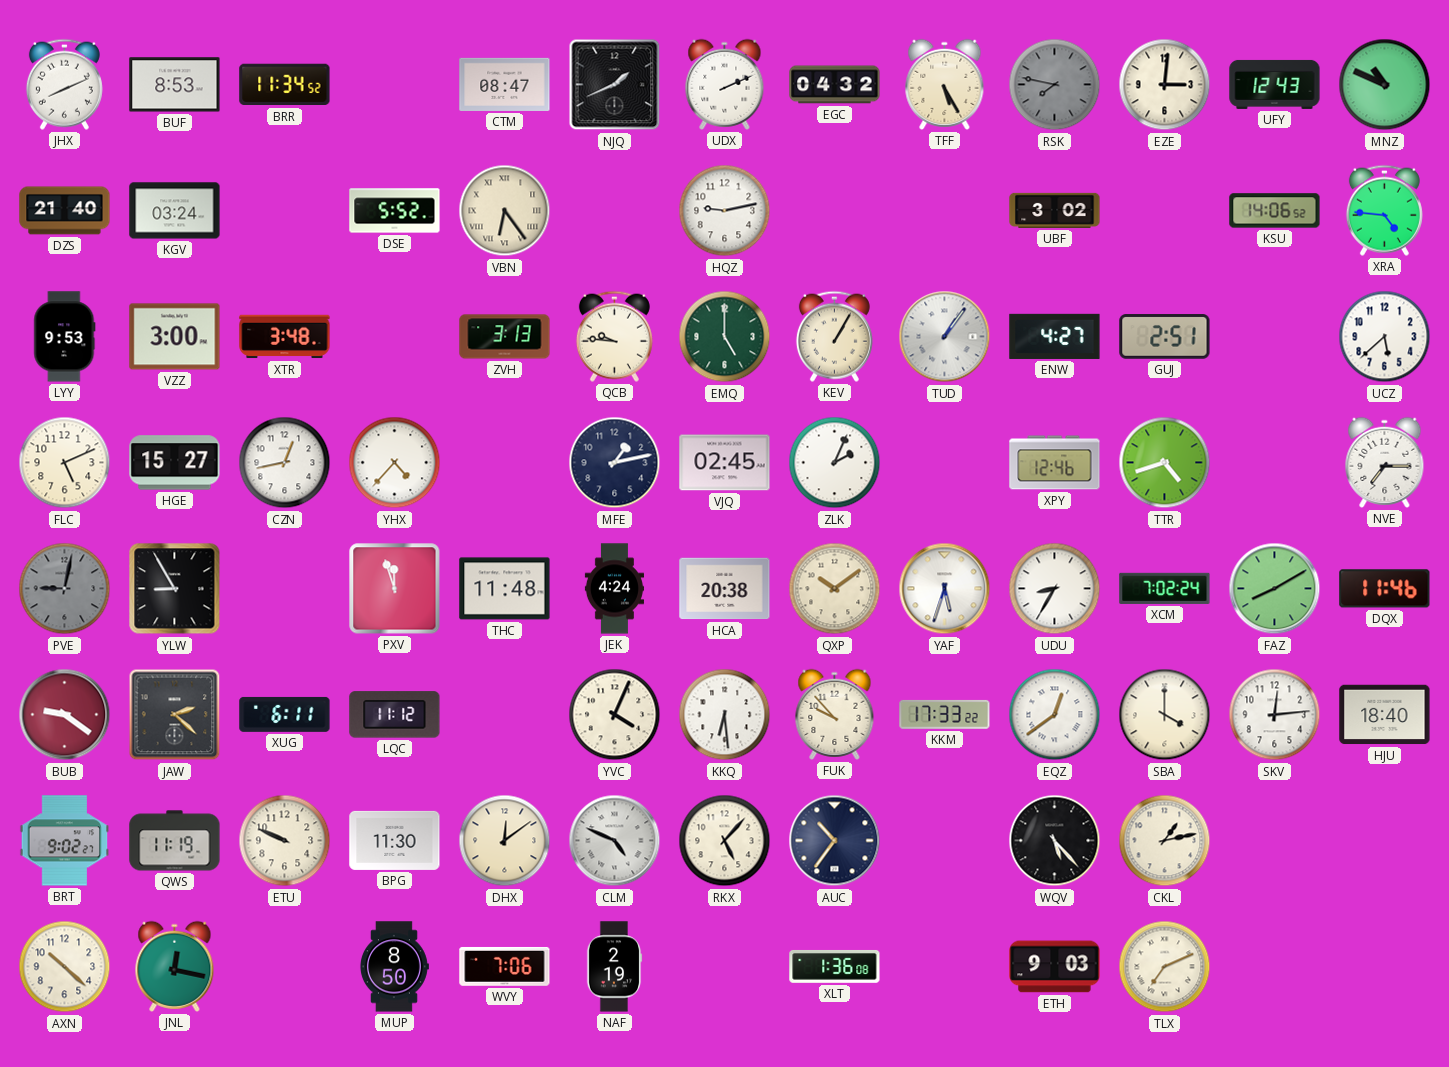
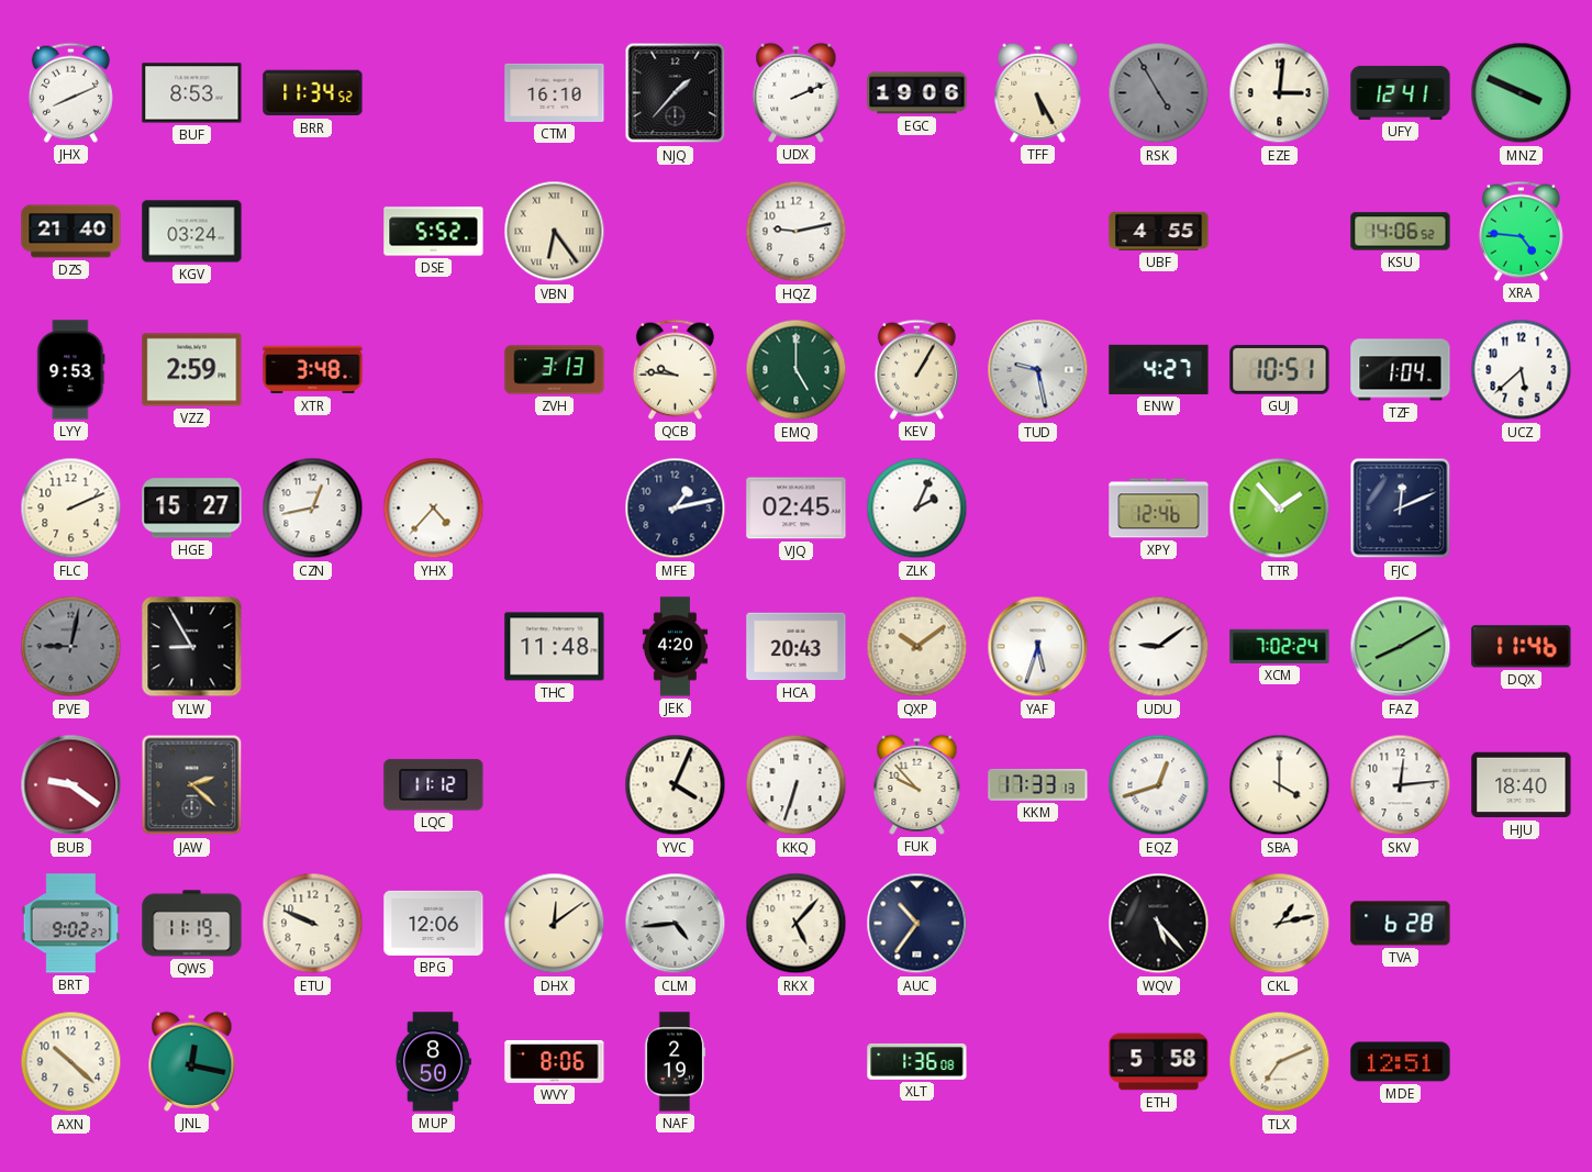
CTM: 08:47 -> 16:10
NJQ: 1:41 -> 1:37
EGC: 04:32 -> 19:06
RSK: 7:47 -> 4:55
UFY: 12:43 -> 12:41
MNZ: 10:49 -> 3:49
UBF: 3:02 -> 4:55
VZZ: 3:00 -> 2:59
TUD: 1:06 -> 9:28
GUJ: 2:51 -> 10:51
TZF: none -> 1:04
FLC: 5:11 -> 2:11
TTR: 4:42 -> 1:53
FJC: none -> 12:11
NVE: 7:15 -> none
PXV: 11:57 -> none
JEK: 4:24 -> 4:20
HCA: 20:38 -> 20:43
UDU: 8:35 -> 9:09
XUG: 6:11 -> none
KKQ: 6:29 -> 6:33
KKM: 17:33:22 -> 17:33:13
EQZ: 12:39 -> 12:42
BPG: 11:30 -> 12:06
CLM: 4:49 -> 4:44
TVA: none -> 6:28
WVY: 7:06 -> 8:06
ETH: 9:03 -> 5:58
MDE: none -> 12:51
